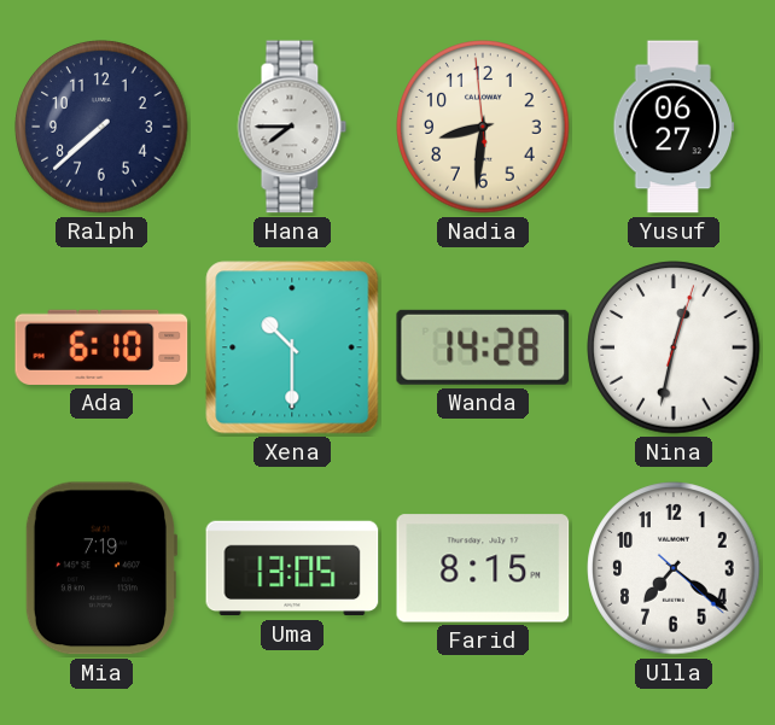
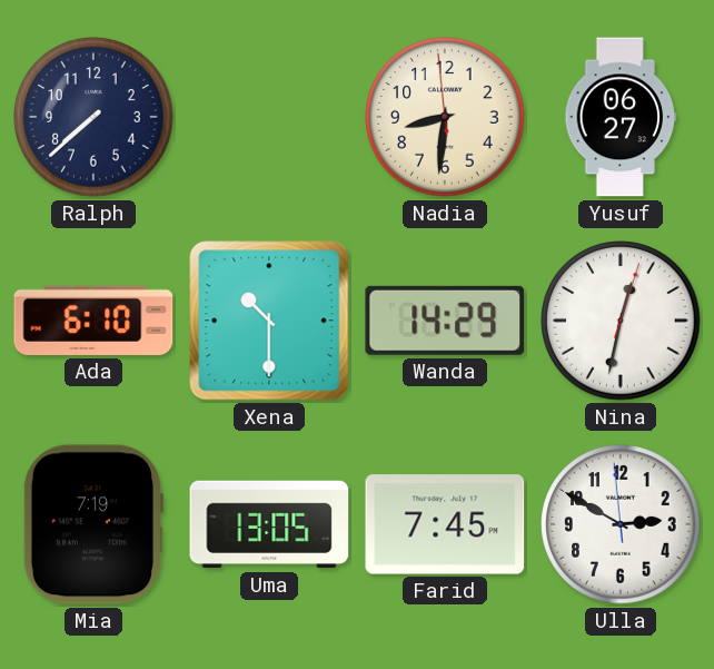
Hana: 7:45 -> none
Wanda: 14:28 -> 14:29
Farid: 8:15 -> 7:45
Ulla: 7:21 -> 2:49
